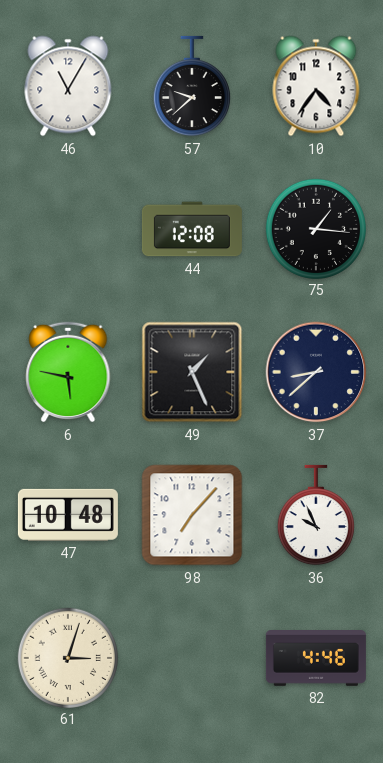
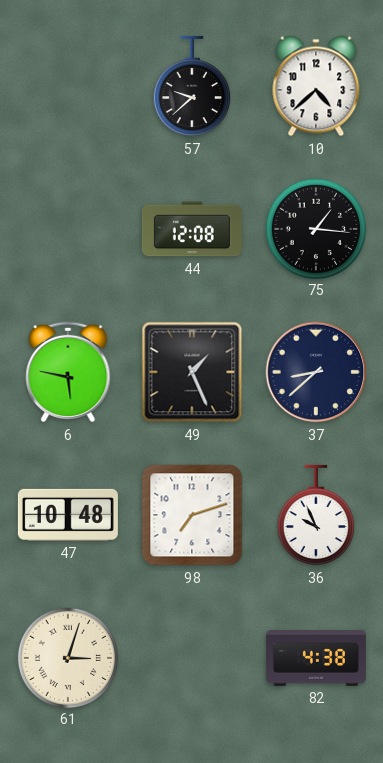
46: 11:05 -> none
10: 4:36 -> 4:38
98: 7:07 -> 7:12
82: 4:46 -> 4:38
